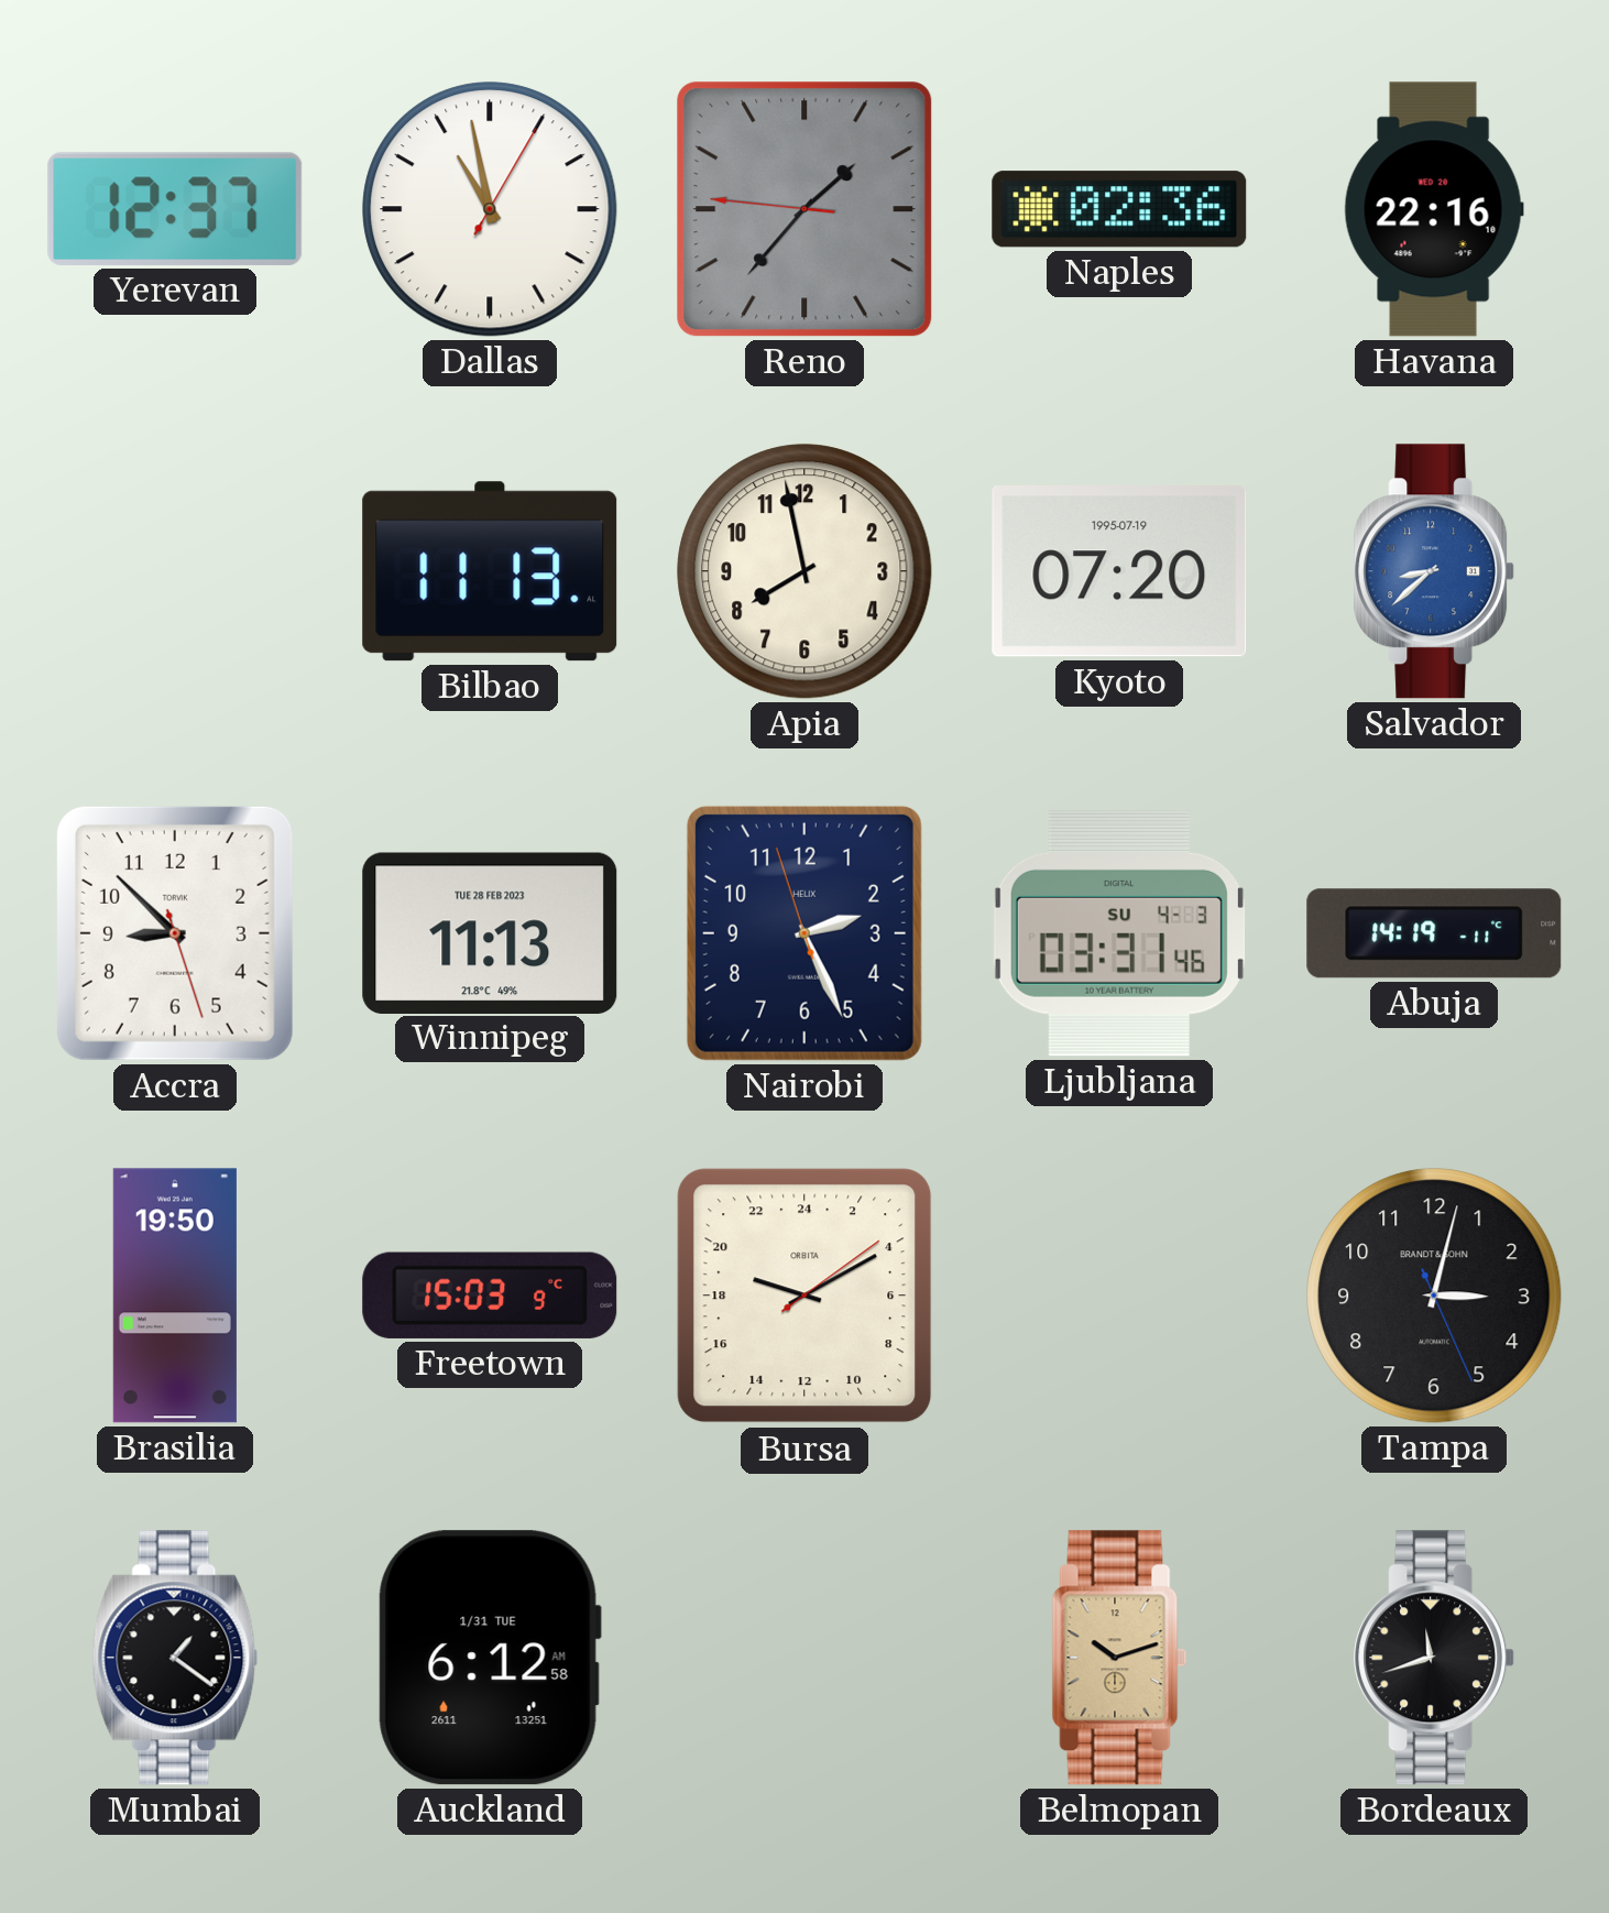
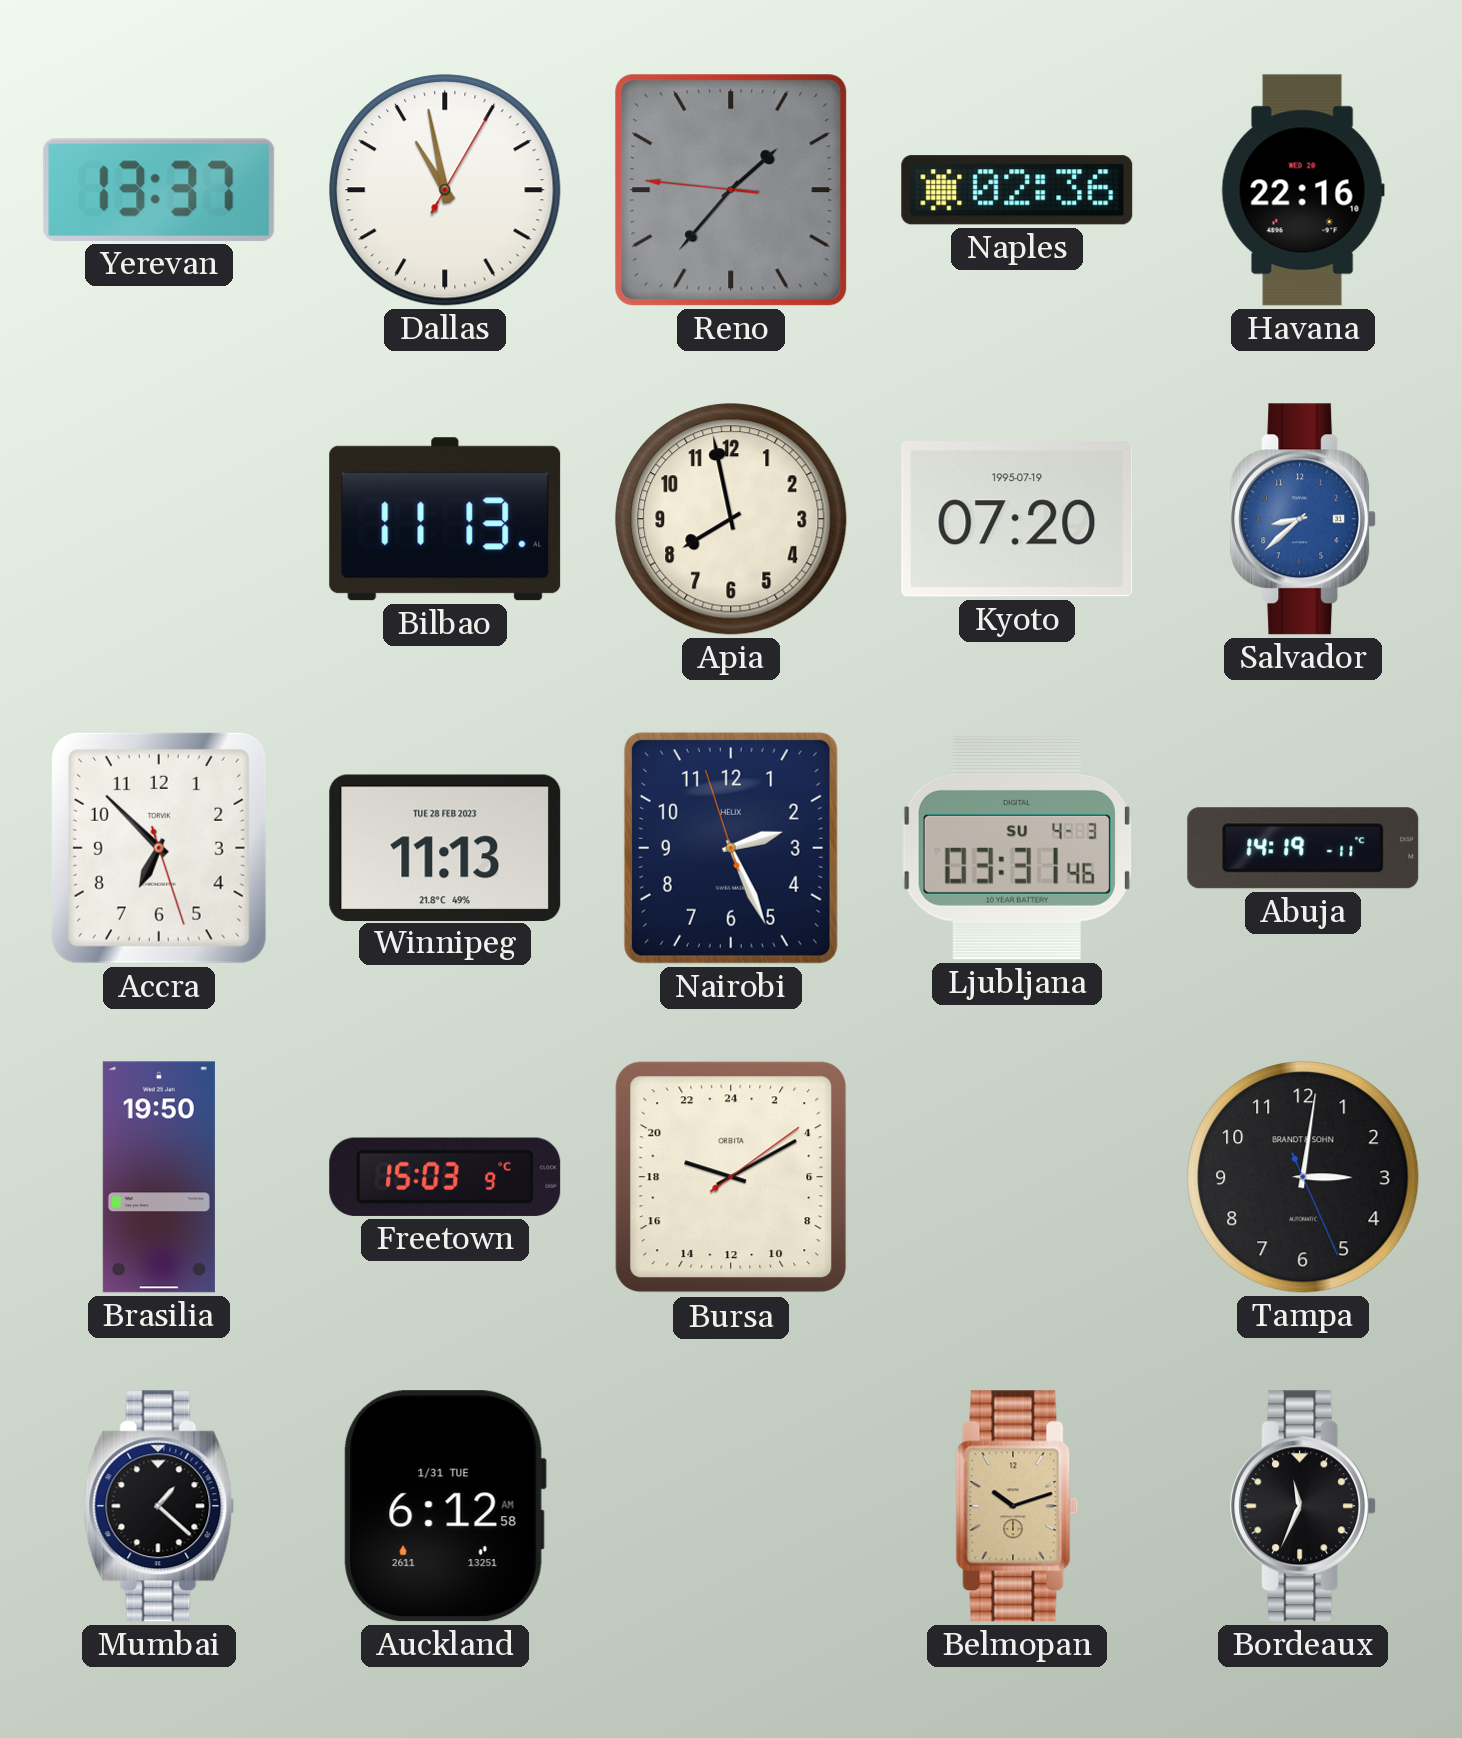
Yerevan: 12:37 -> 13:37
Accra: 8:52 -> 6:52
Tampa: 3:02 -> 3:01
Mumbai: 1:21 -> 1:22
Bordeaux: 11:42 -> 11:34
